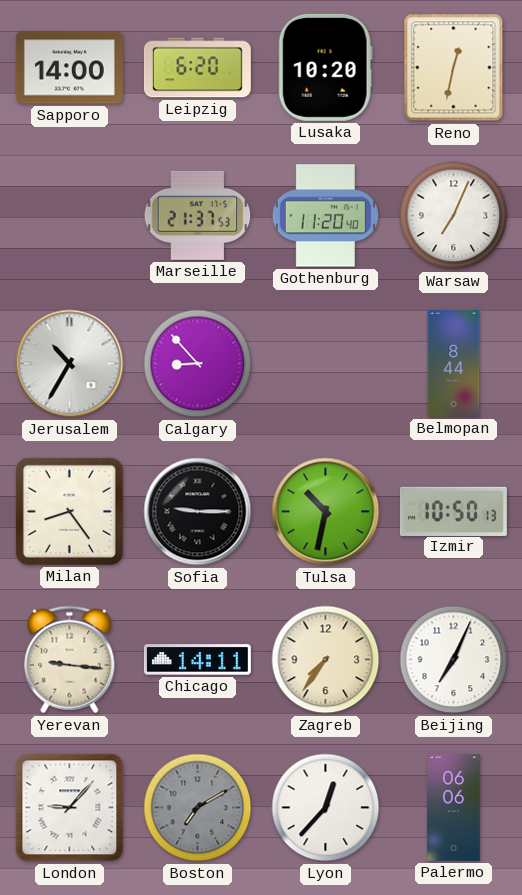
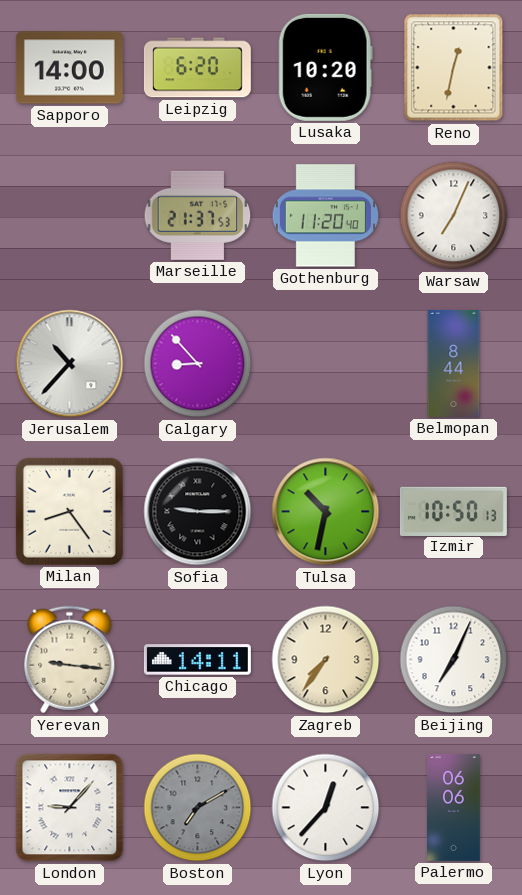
Jerusalem: 10:35 -> 10:37
